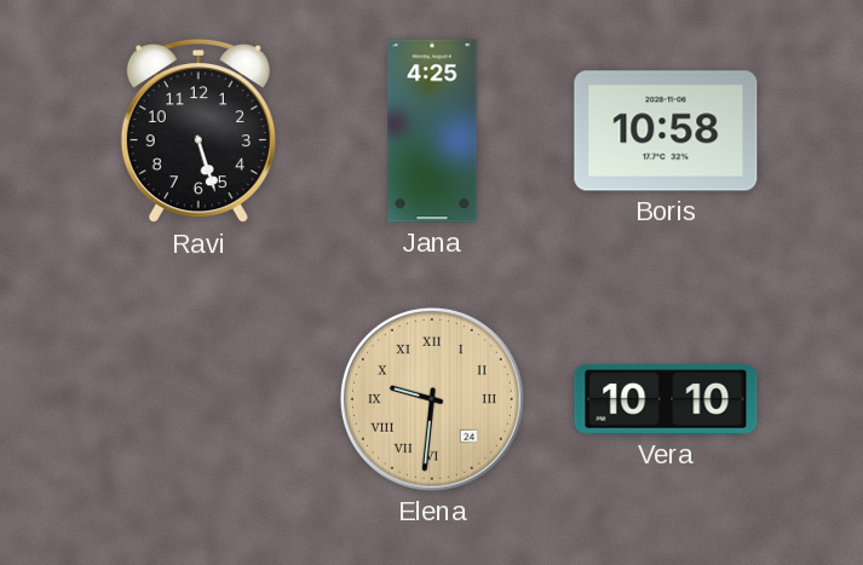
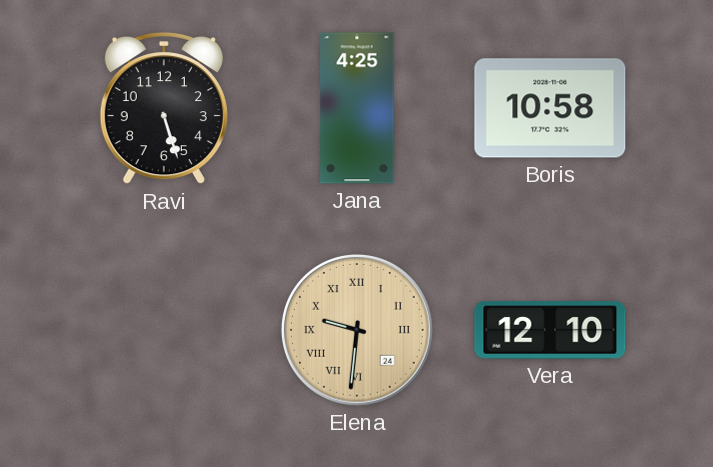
Vera: 10:10 -> 12:10
